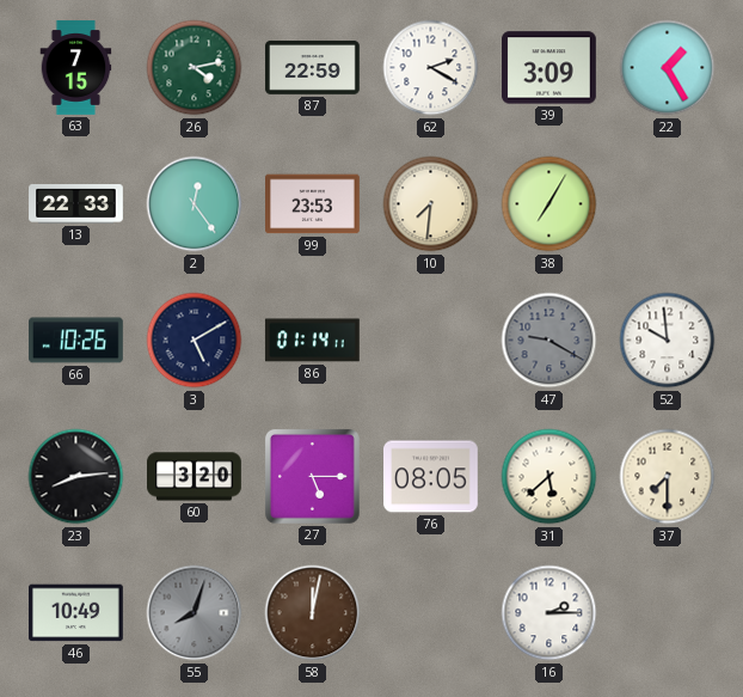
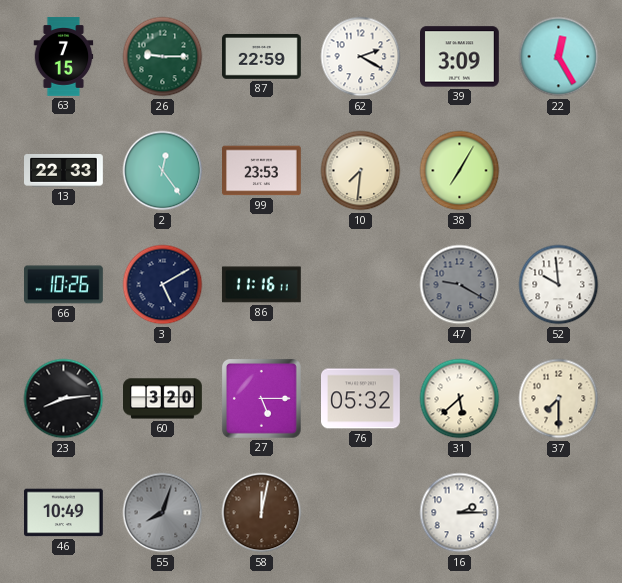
26: 4:13 -> 9:15
22: 1:25 -> 12:25
86: 01:14 -> 11:16
76: 08:05 -> 05:32
